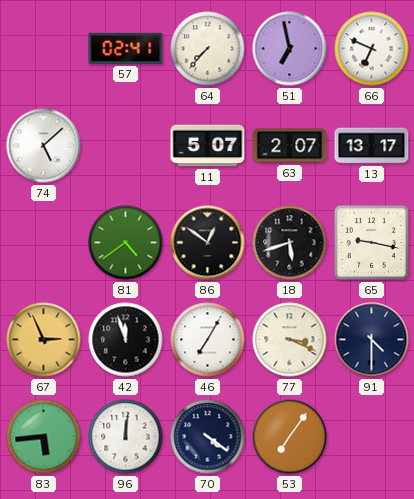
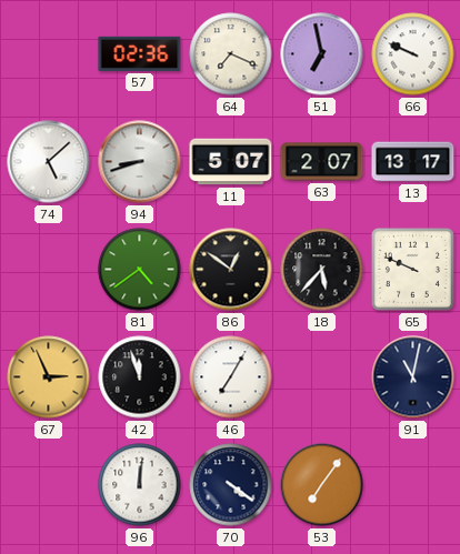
57: 02:41 -> 02:36
64: 7:37 -> 7:19
66: 6:49 -> 9:49
94: none -> 8:42
18: 5:42 -> 5:37
65: 9:17 -> 9:49
77: 3:19 -> none
91: 4:30 -> 11:02
83: 5:44 -> none
